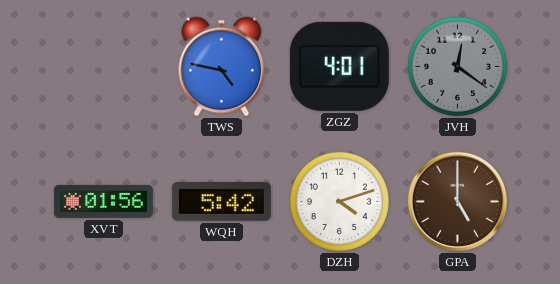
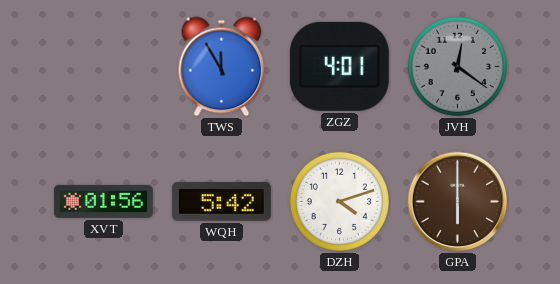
TWS: 4:47 -> 11:55
GPA: 5:00 -> 6:00
